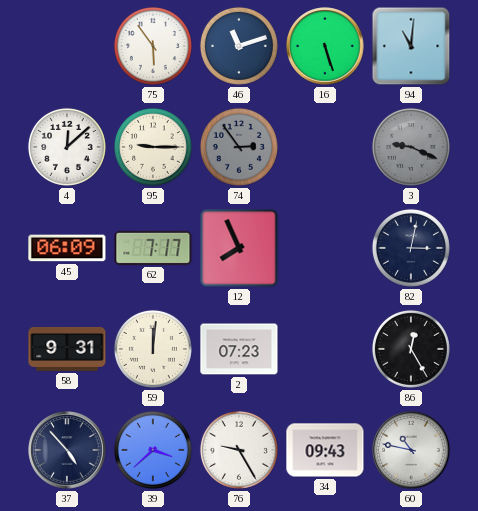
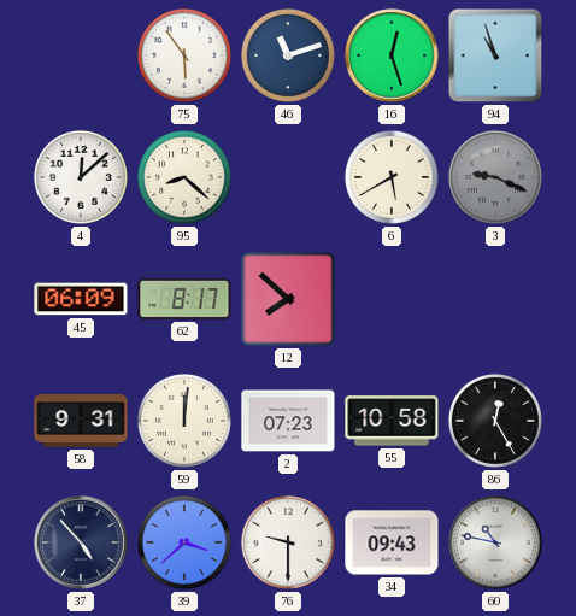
16: 5:27 -> 12:27
94: 11:01 -> 10:57
95: 9:15 -> 8:22
74: 2:54 -> none
6: none -> 5:40
62: 7:17 -> 8:17
12: 7:56 -> 7:52
82: 3:02 -> none
55: none -> 10:58
76: 9:25 -> 9:30
